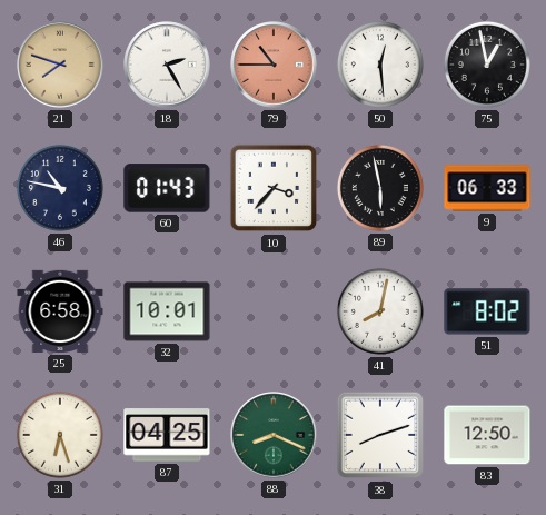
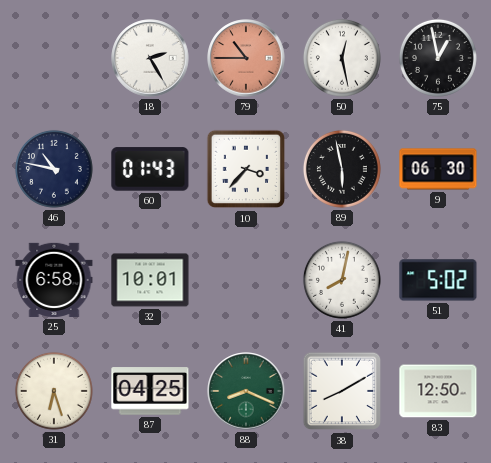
21: 7:48 -> none
50: 12:29 -> 12:28
9: 06:33 -> 06:30
51: 8:02 -> 5:02
38: 8:12 -> 8:10
